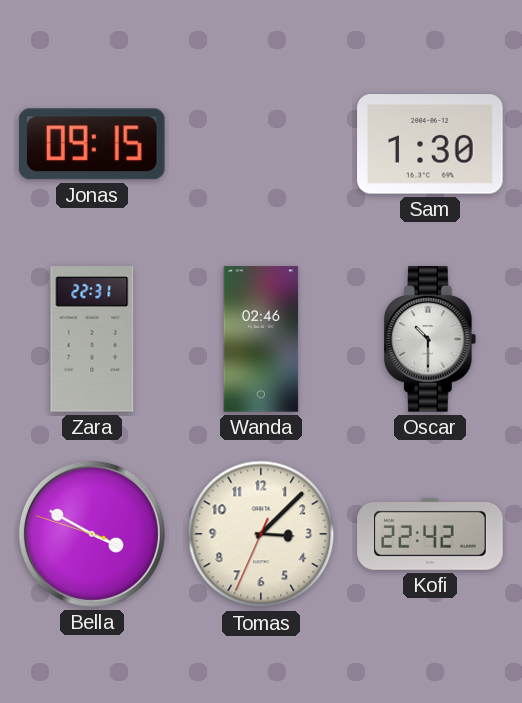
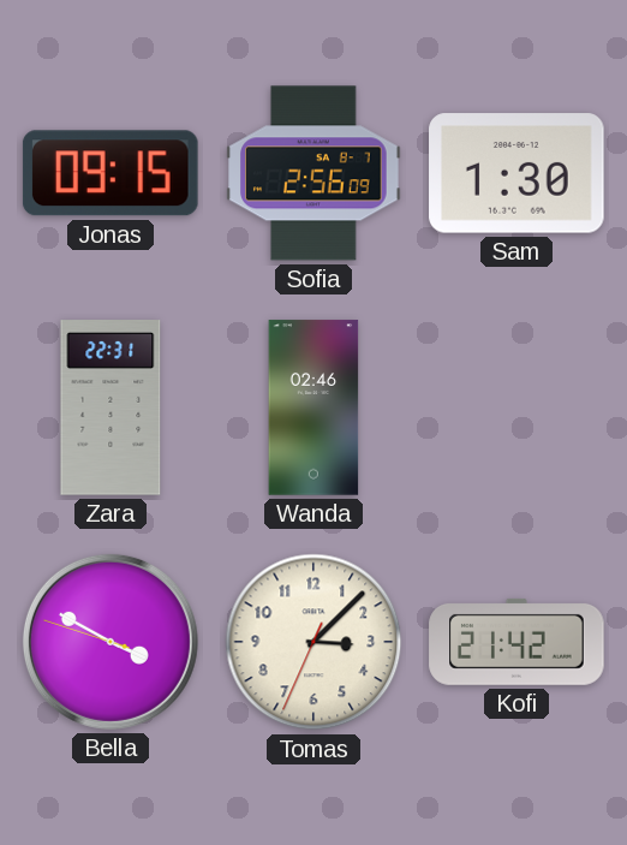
Sofia: none -> 2:56
Oscar: 10:30 -> none
Kofi: 22:42 -> 21:42
